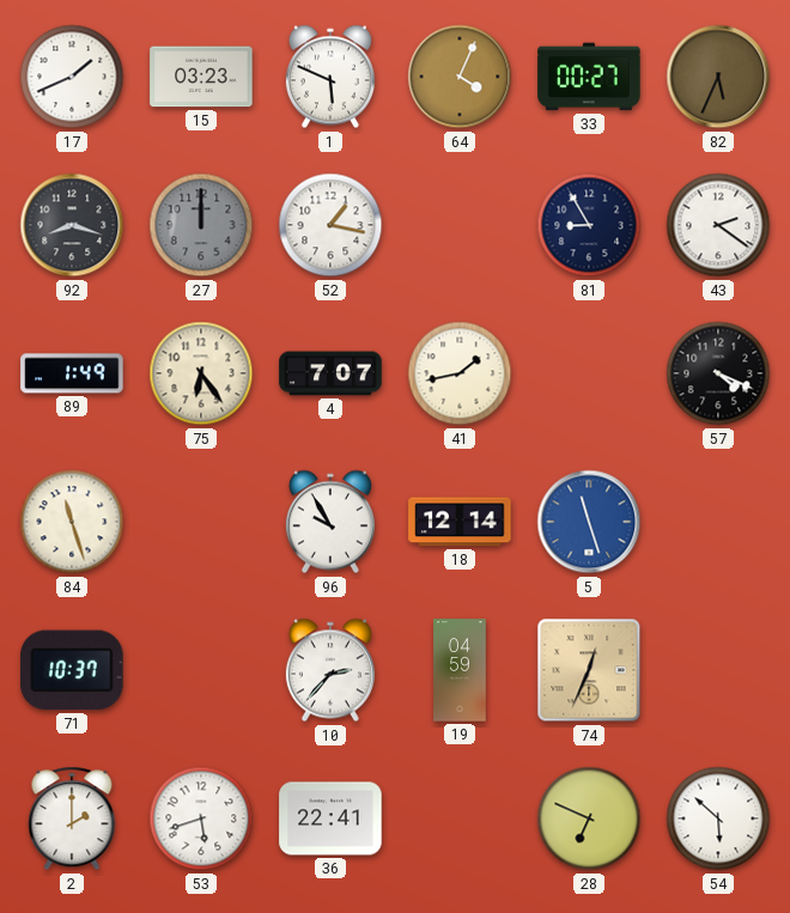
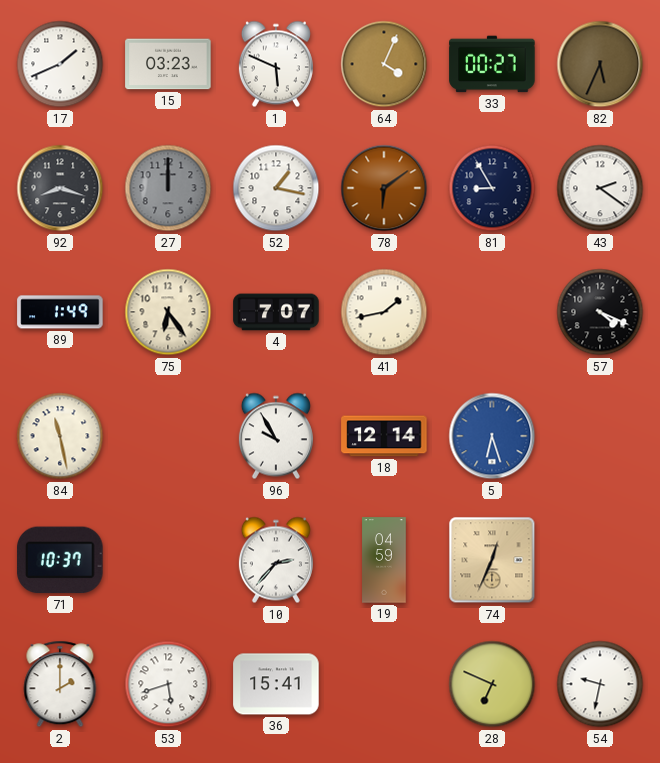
78: none -> 6:09
84: 11:27 -> 11:28
5: 11:27 -> 6:27
36: 22:41 -> 15:41
54: 5:52 -> 9:32
